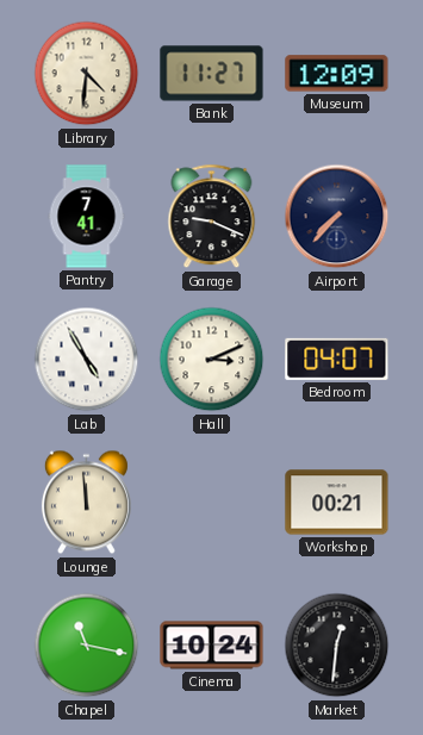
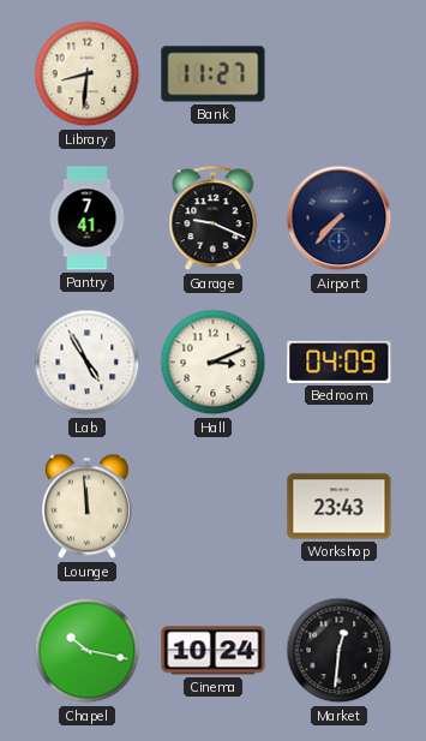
Library: 4:31 -> 8:31
Museum: 12:09 -> none
Bedroom: 04:07 -> 04:09
Workshop: 00:21 -> 23:43
Chapel: 11:17 -> 10:17
